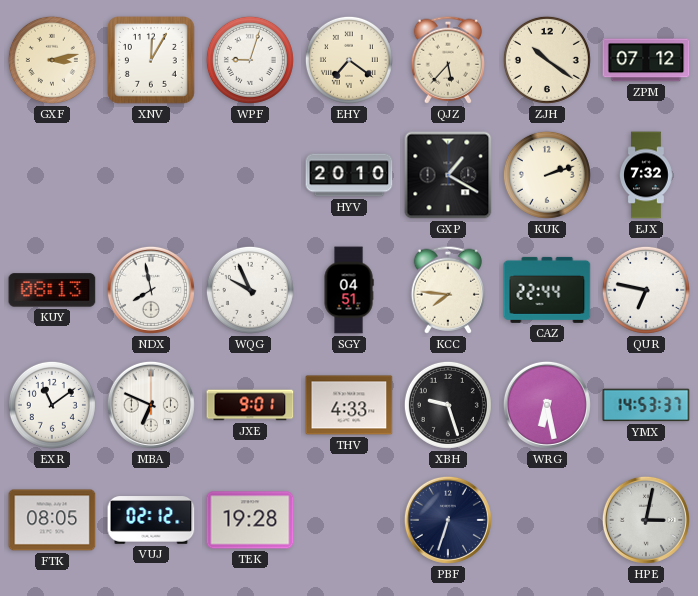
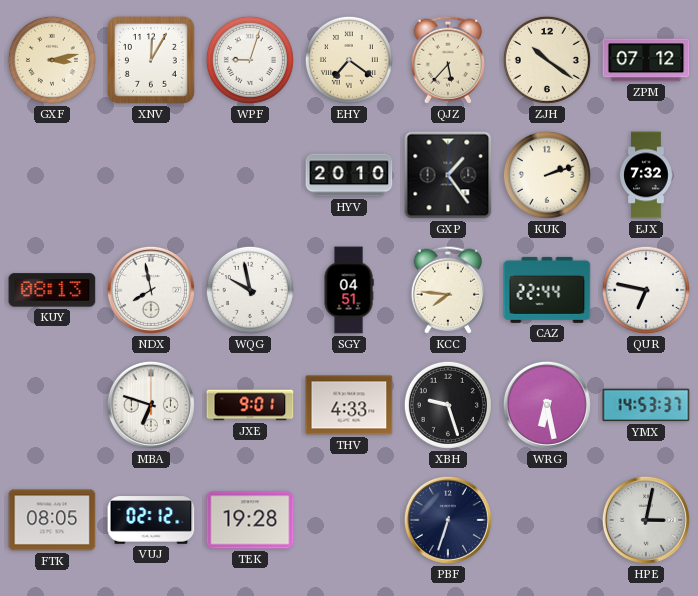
GXP: 1:20 -> 1:24
WQG: 9:56 -> 9:58
EXR: 11:09 -> none
MBA: 6:49 -> 6:48
